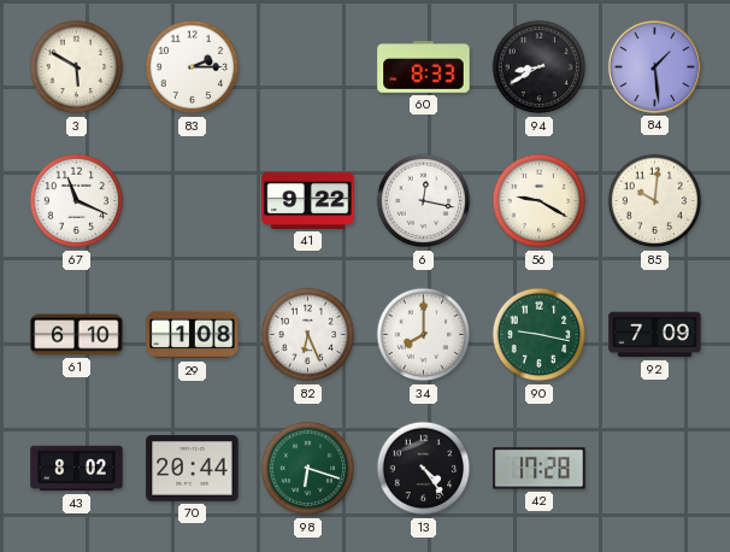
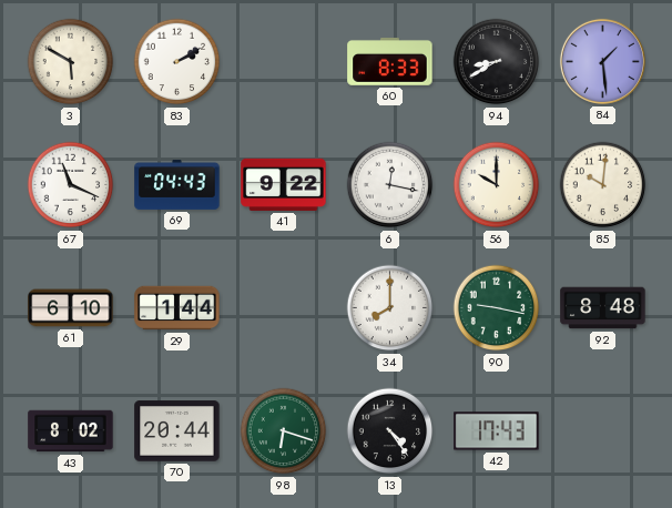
83: 2:15 -> 2:10
69: none -> 04:43
56: 9:20 -> 10:00
29: 1:08 -> 1:44
82: 6:26 -> none
92: 7:09 -> 8:48
42: 17:28 -> 17:43
